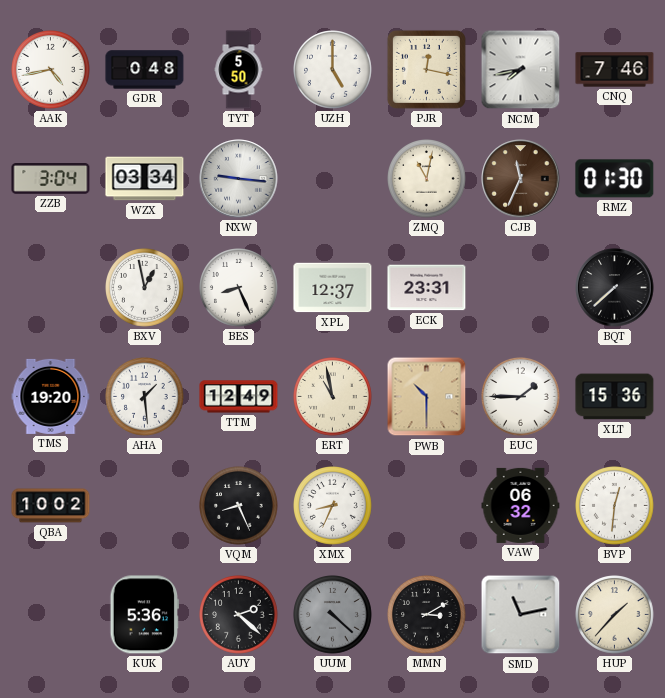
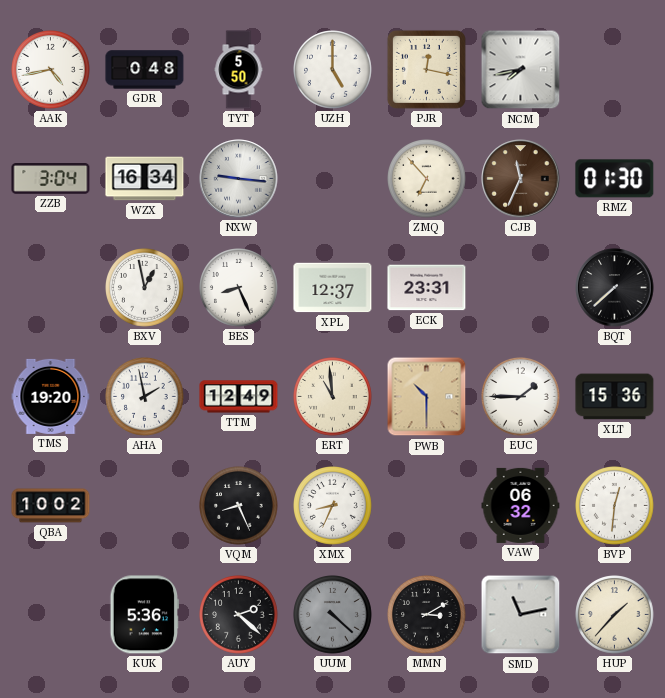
CNQ: 7:46 -> none
WZX: 03:34 -> 16:34
ZMQ: 11:02 -> 6:53
AHA: 1:29 -> 1:58
ERT: 10:58 -> 10:59
